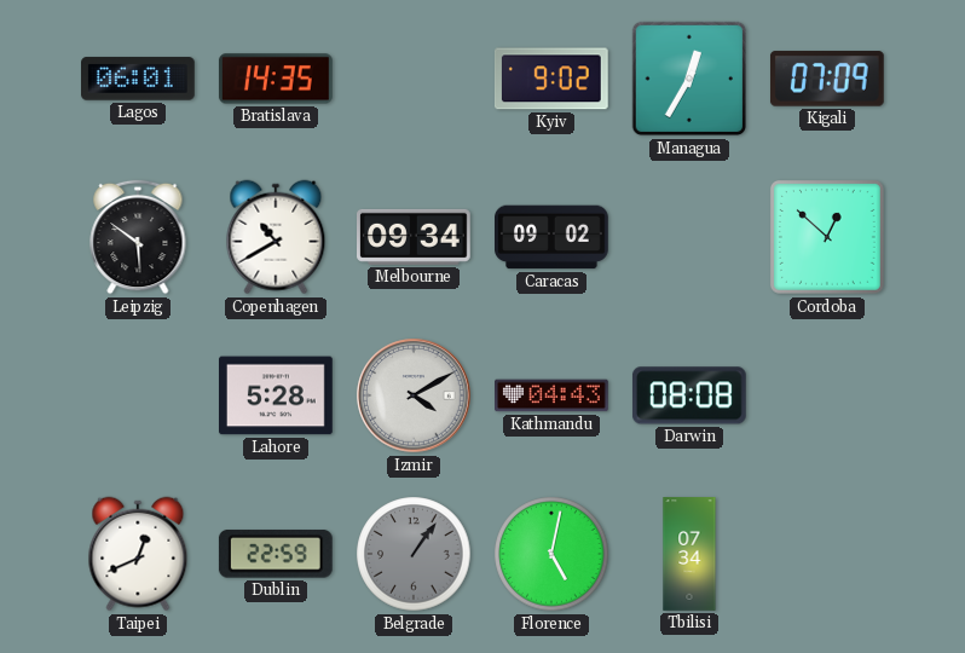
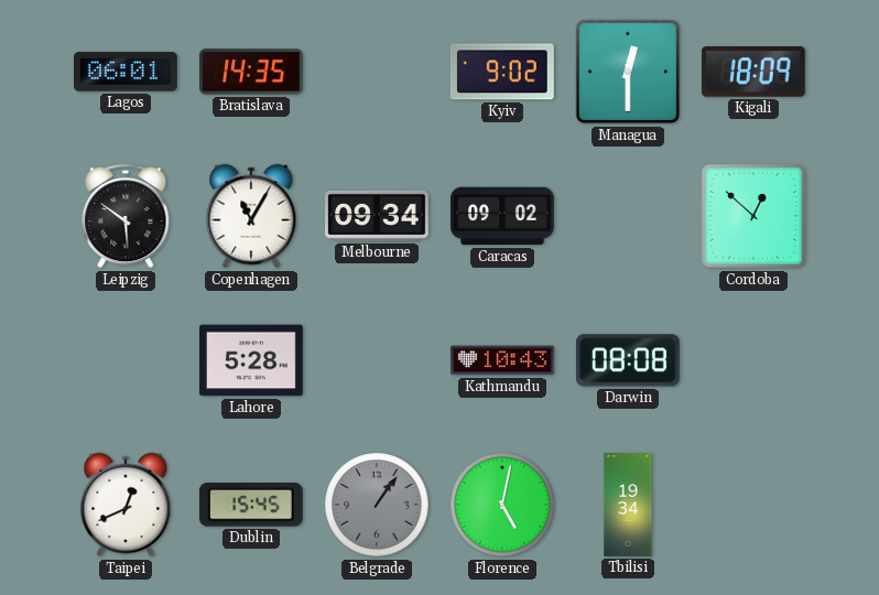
Managua: 12:35 -> 12:30
Kigali: 07:09 -> 18:09
Copenhagen: 10:40 -> 11:05
Izmir: 4:10 -> none
Kathmandu: 04:43 -> 10:43
Dublin: 22:59 -> 15:45
Tbilisi: 07:34 -> 19:34
